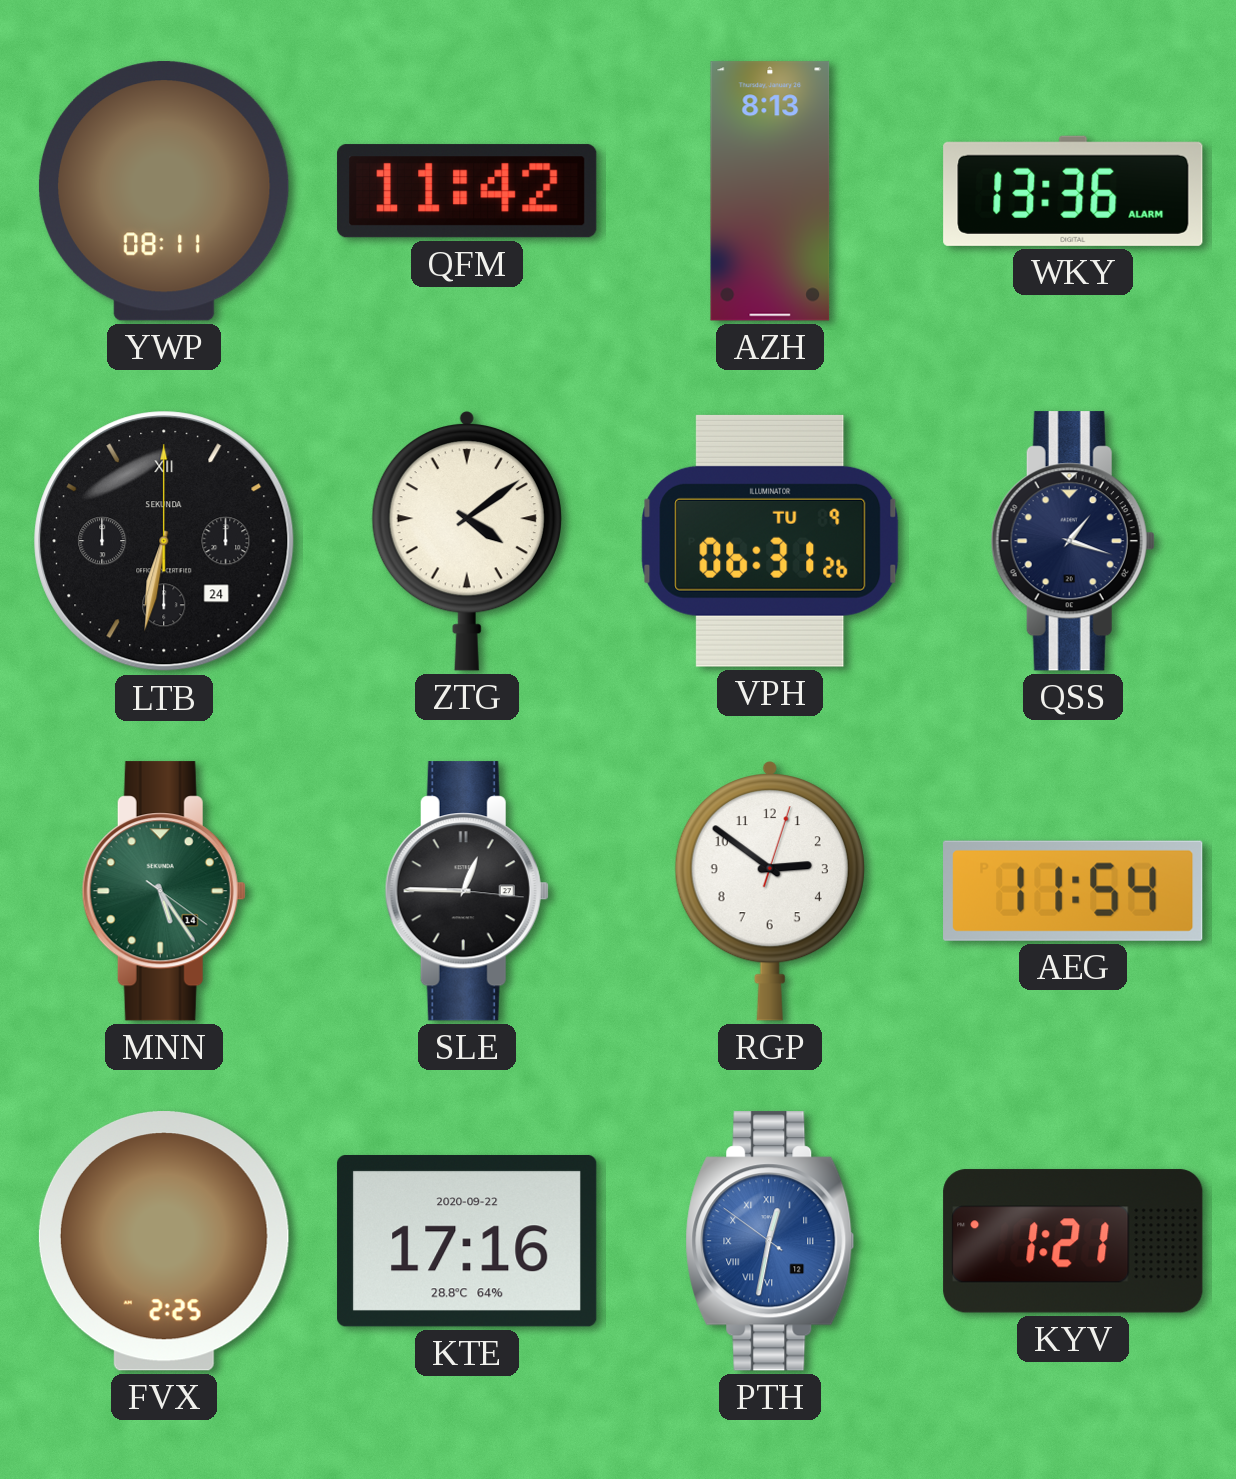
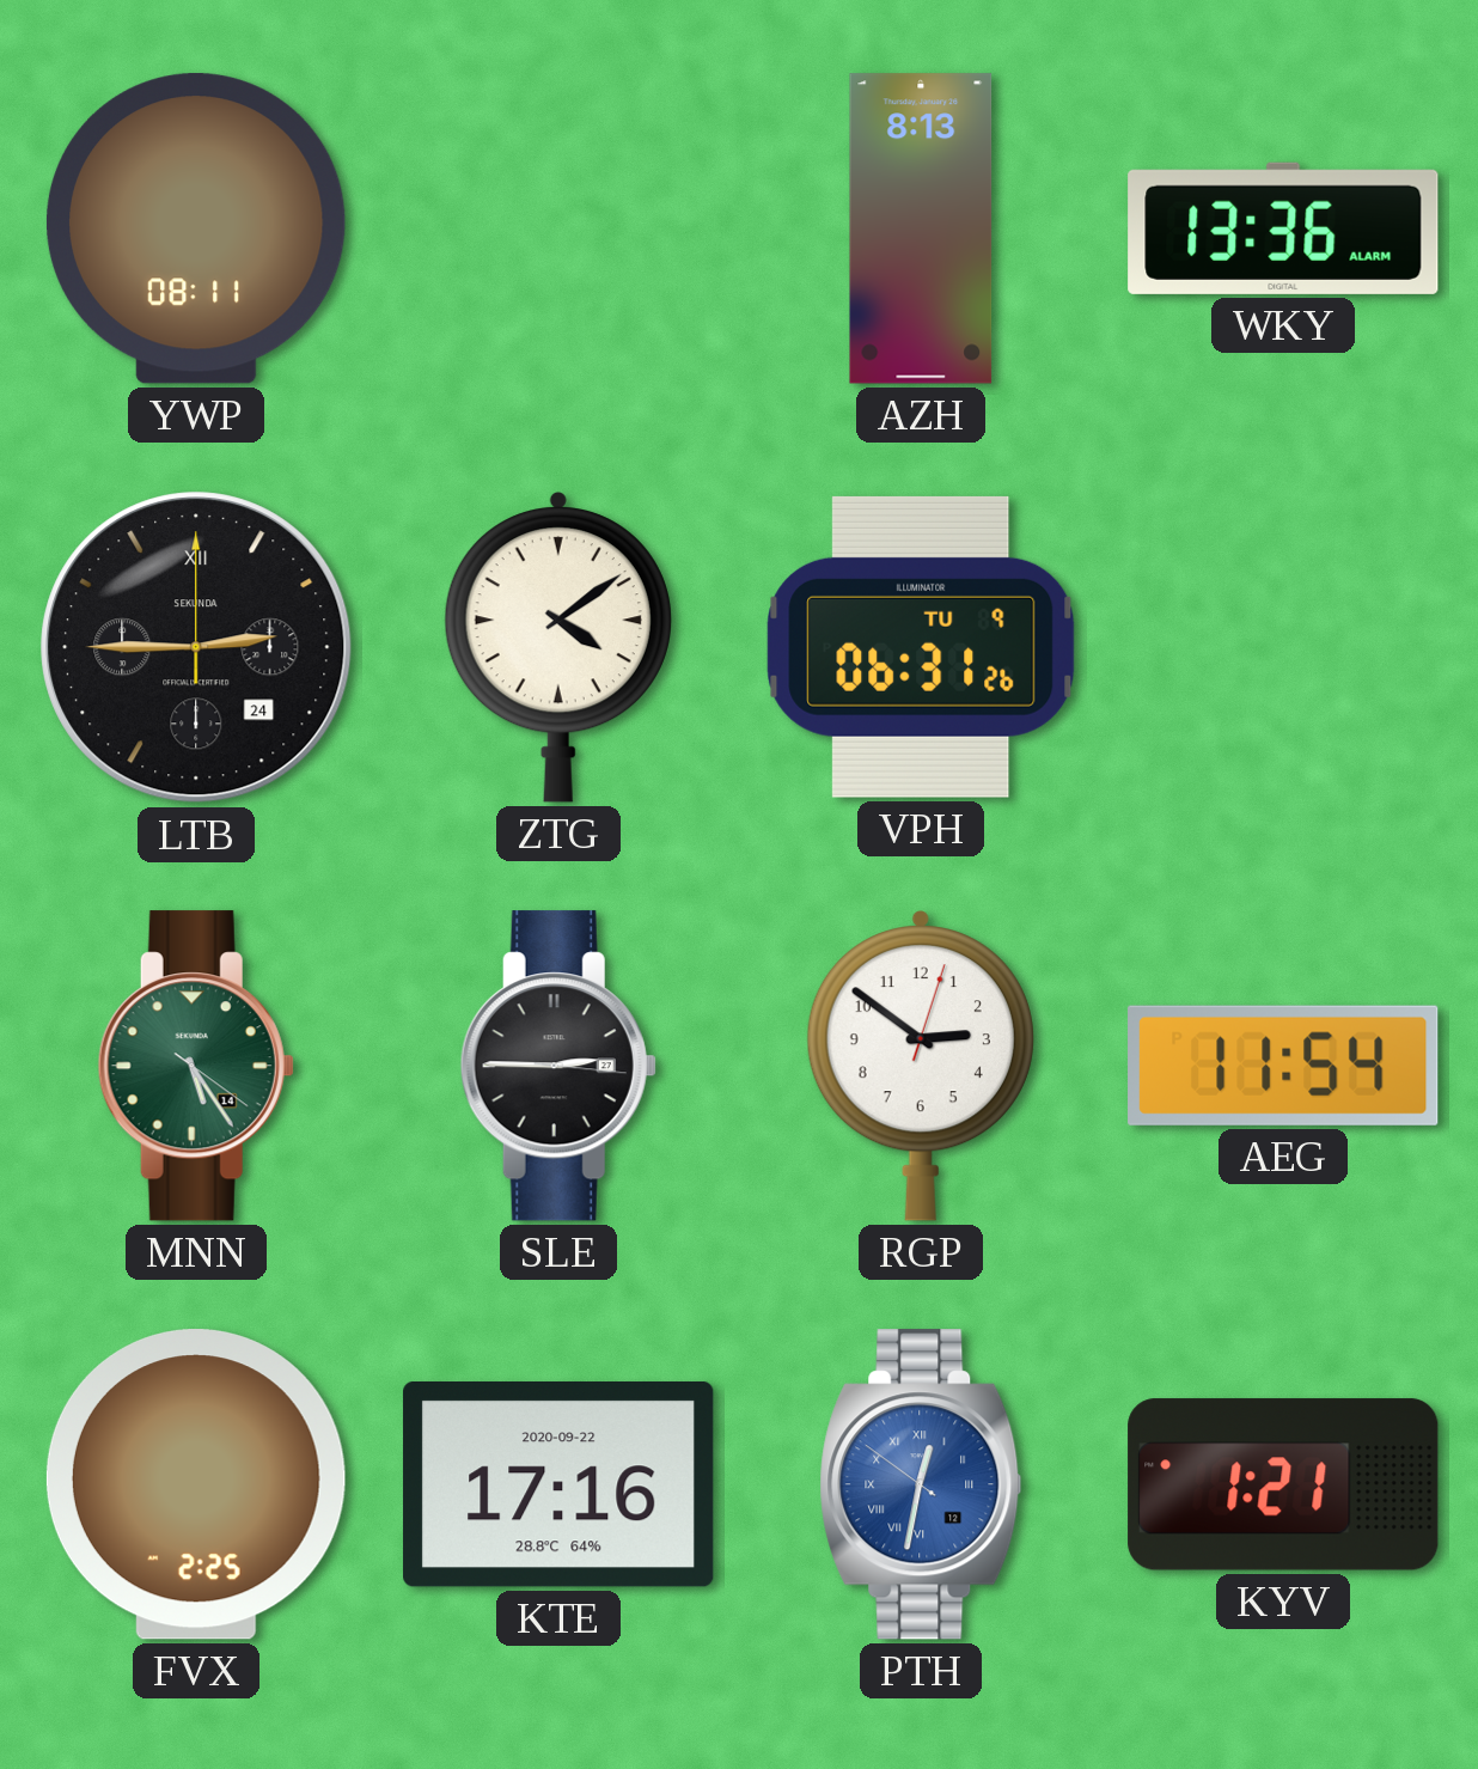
QFM: 11:42 -> none
LTB: 6:32 -> 2:45
QSS: 1:18 -> none
SLE: 12:45 -> 2:45
